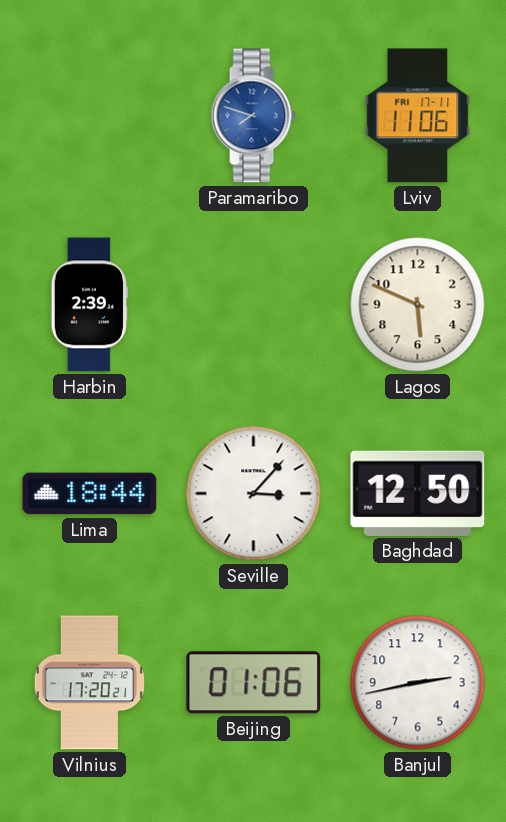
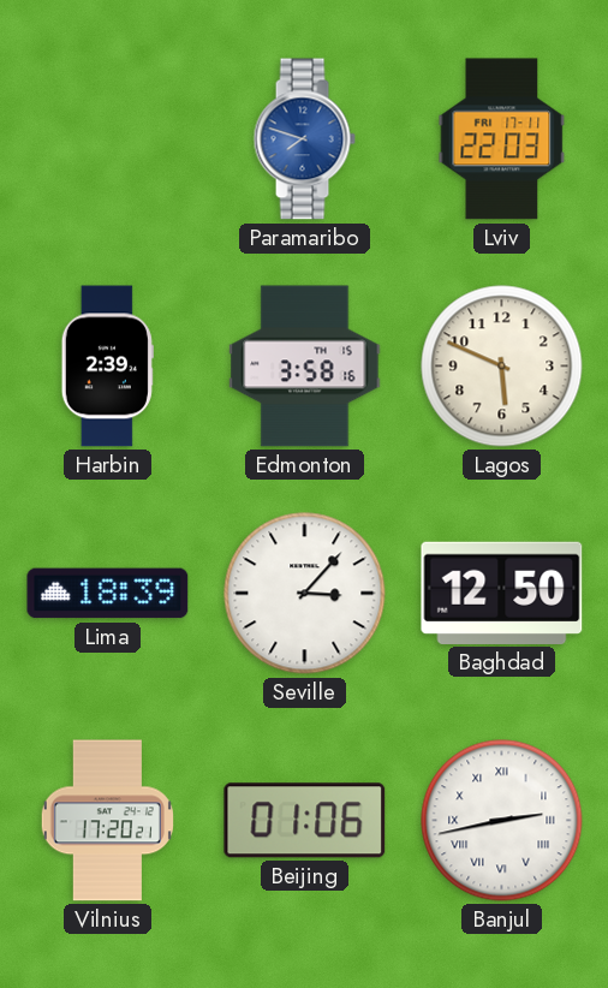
Lviv: 11:06 -> 22:03
Edmonton: none -> 3:58
Lima: 18:44 -> 18:39
Banjul numerals: Arabic -> Roman
